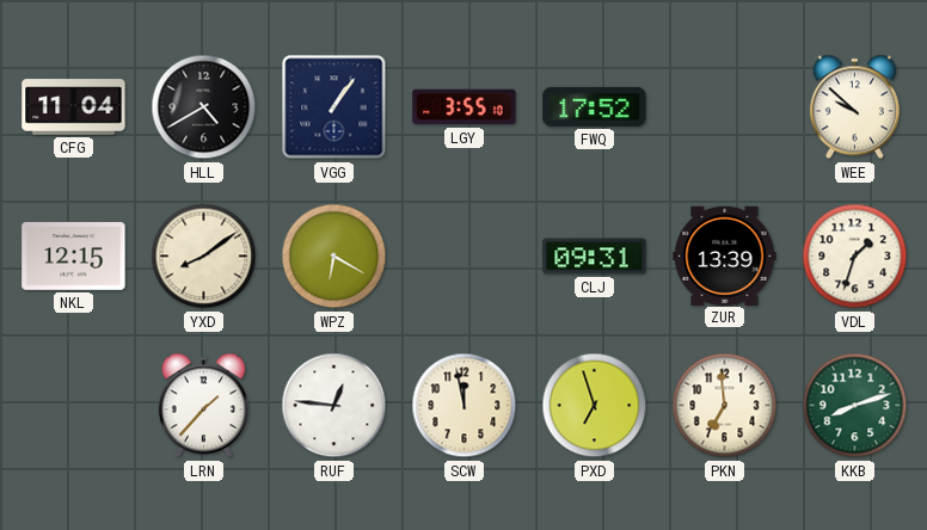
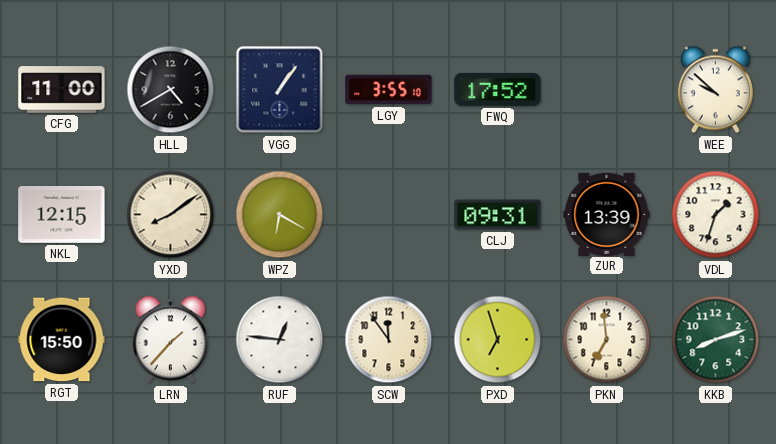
CFG: 11:04 -> 11:00
RGT: none -> 15:50
SCW: 11:58 -> 11:54
